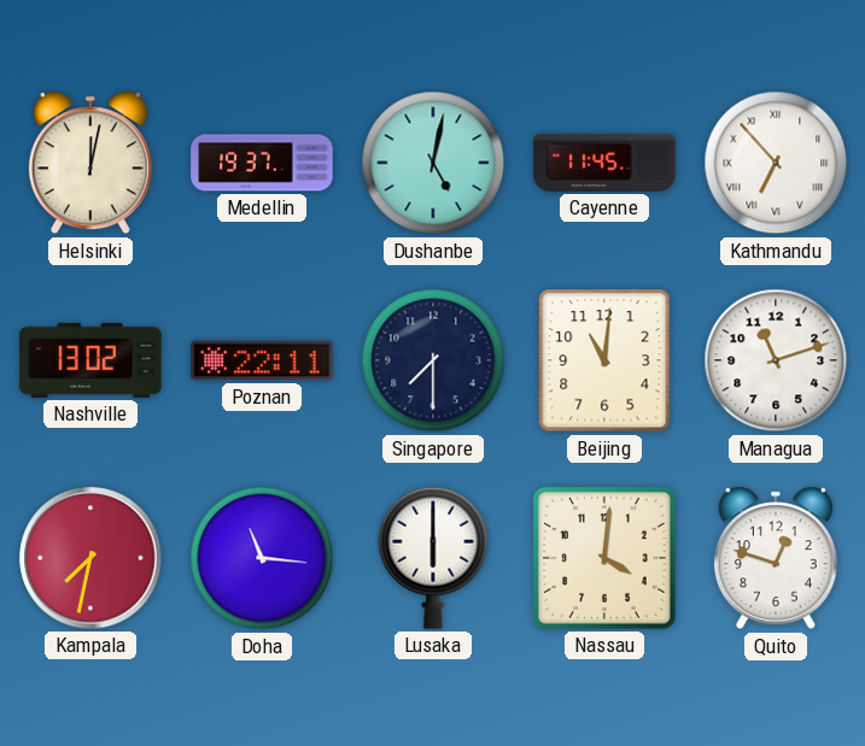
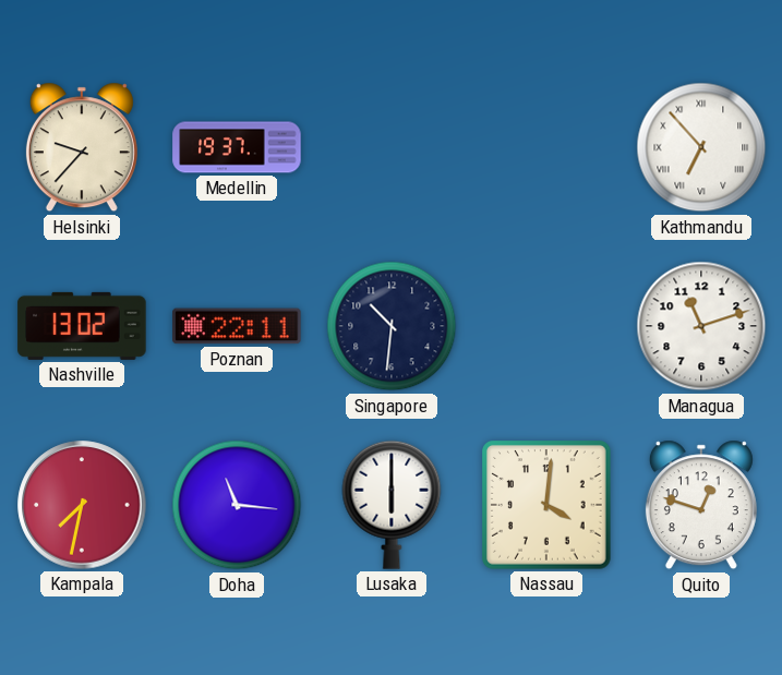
Helsinki: 12:02 -> 9:37
Dushanbe: 5:02 -> none
Cayenne: 11:45 -> none
Singapore: 7:30 -> 10:31
Beijing: 11:01 -> none
